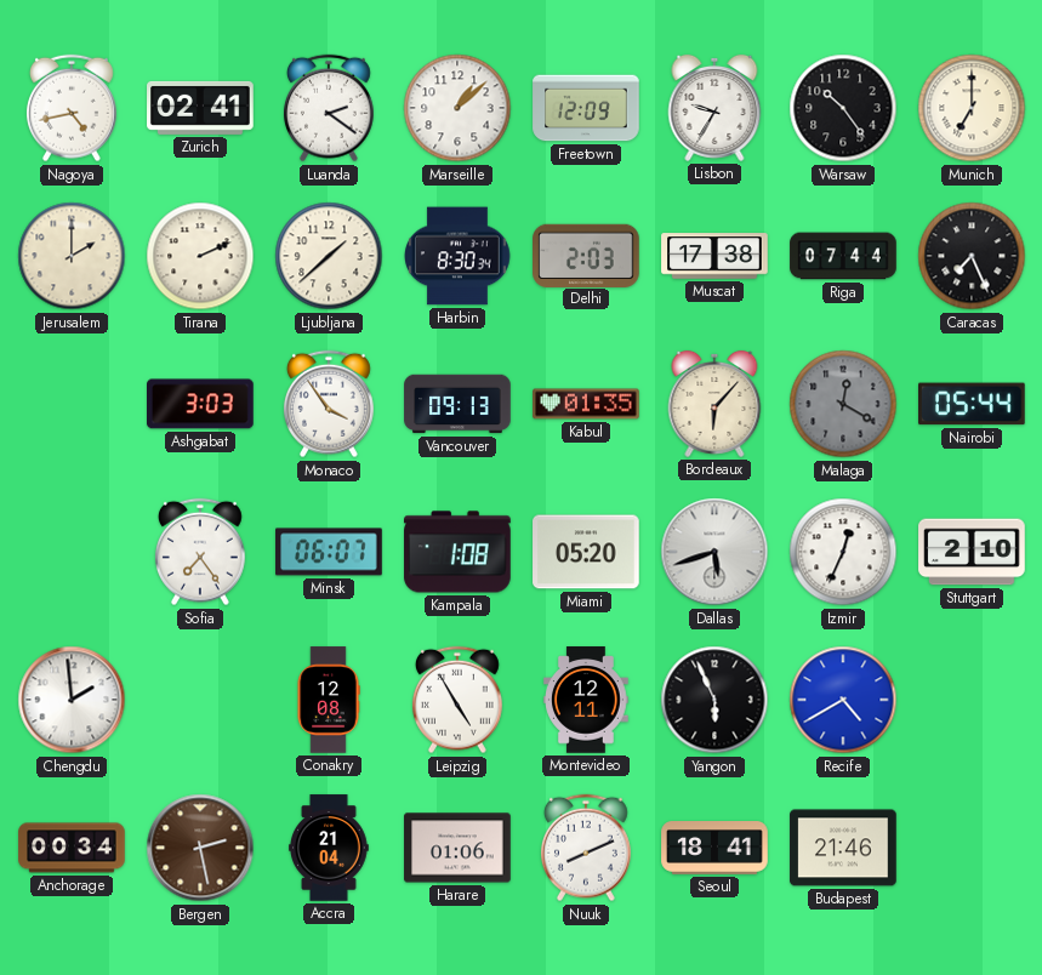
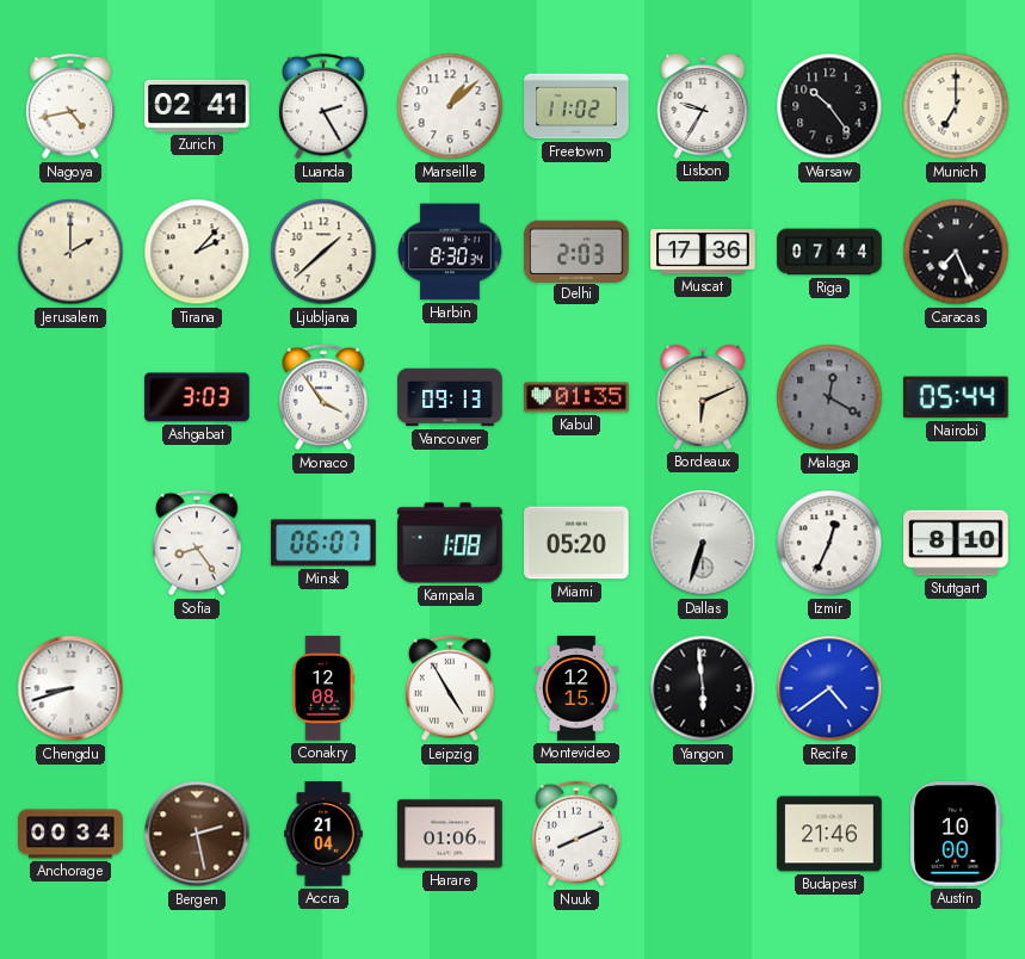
Luanda: 2:21 -> 2:25
Freetown: 12:09 -> 11:02
Tirana: 2:11 -> 2:07
Muscat: 17:38 -> 17:36
Bordeaux: 6:07 -> 6:11
Sofia: 7:24 -> 8:24
Dallas: 5:42 -> 6:33
Stuttgart: 2:10 -> 8:10
Chengdu: 1:59 -> 8:42
Montevideo: 12:11 -> 12:15
Yangon: 5:56 -> 5:59
Recife: 4:40 -> 4:39
Seoul: 18:41 -> none
Austin: none -> 10:00
